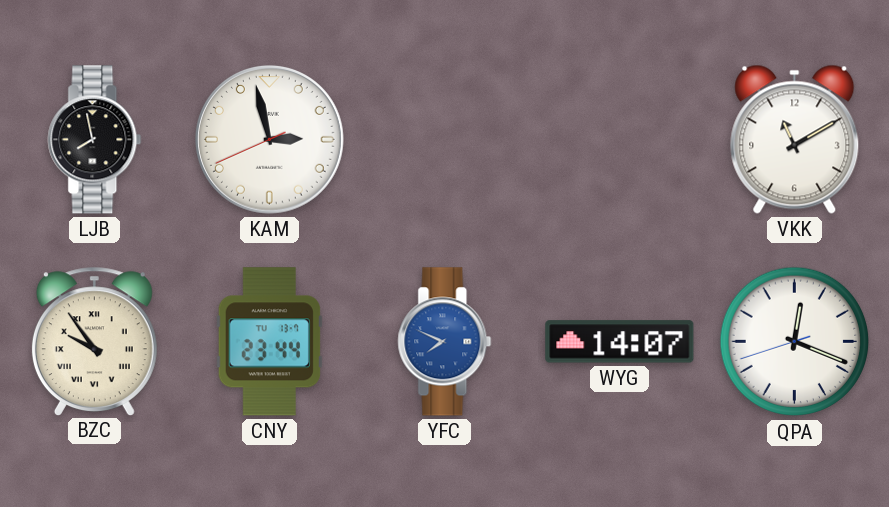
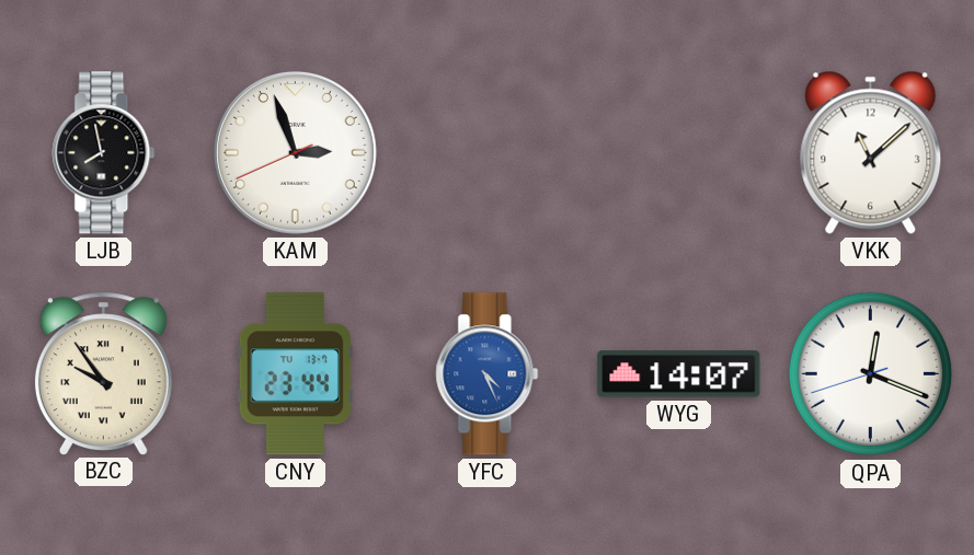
KAM: 2:57 -> 2:56
VKK: 11:10 -> 11:08
YFC: 7:49 -> 4:26
